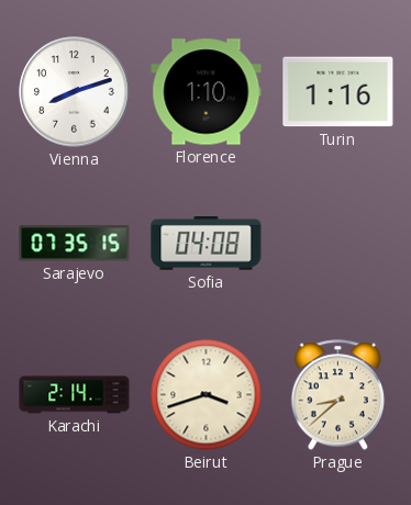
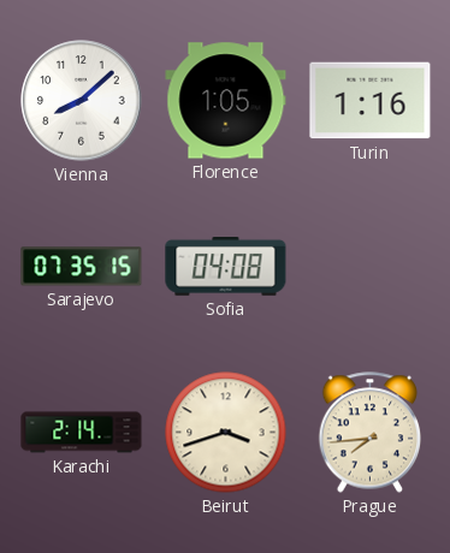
Vienna: 8:12 -> 8:08
Florence: 1:10 -> 1:05
Prague: 8:38 -> 7:44
